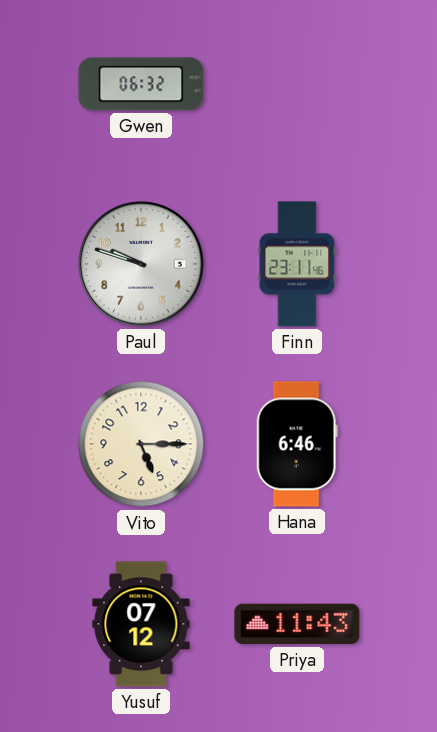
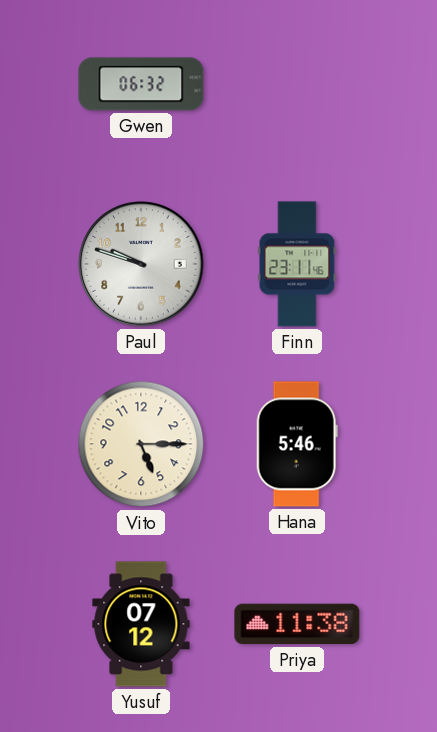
Hana: 6:46 -> 5:46
Priya: 11:43 -> 11:38
